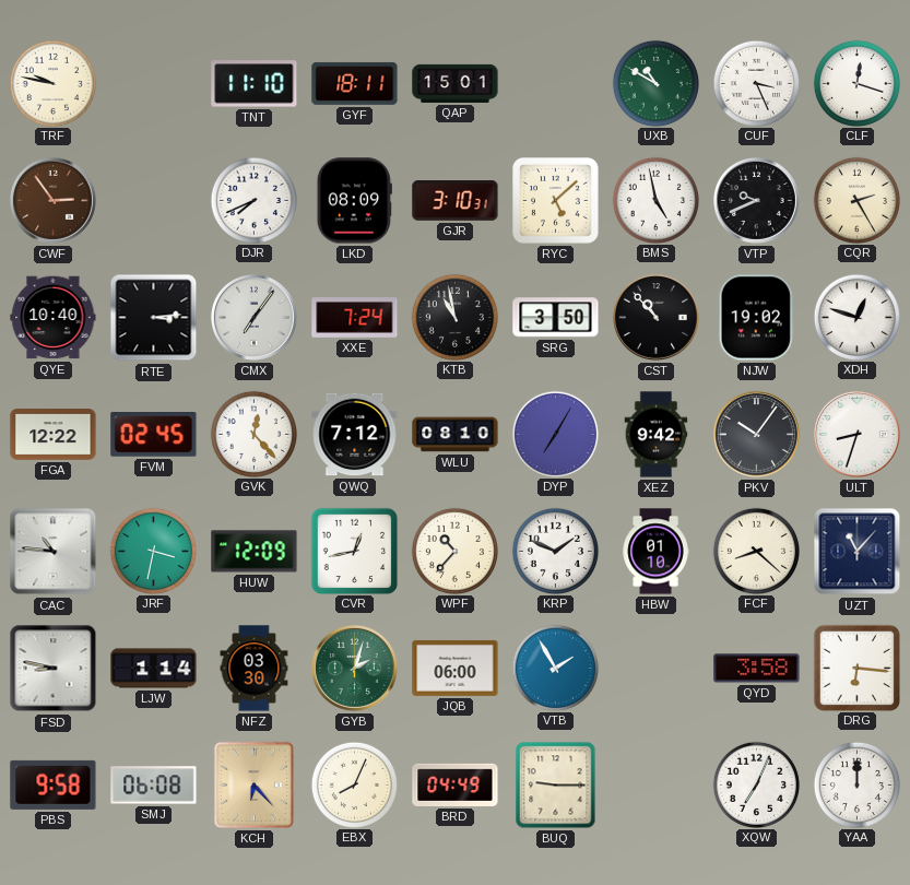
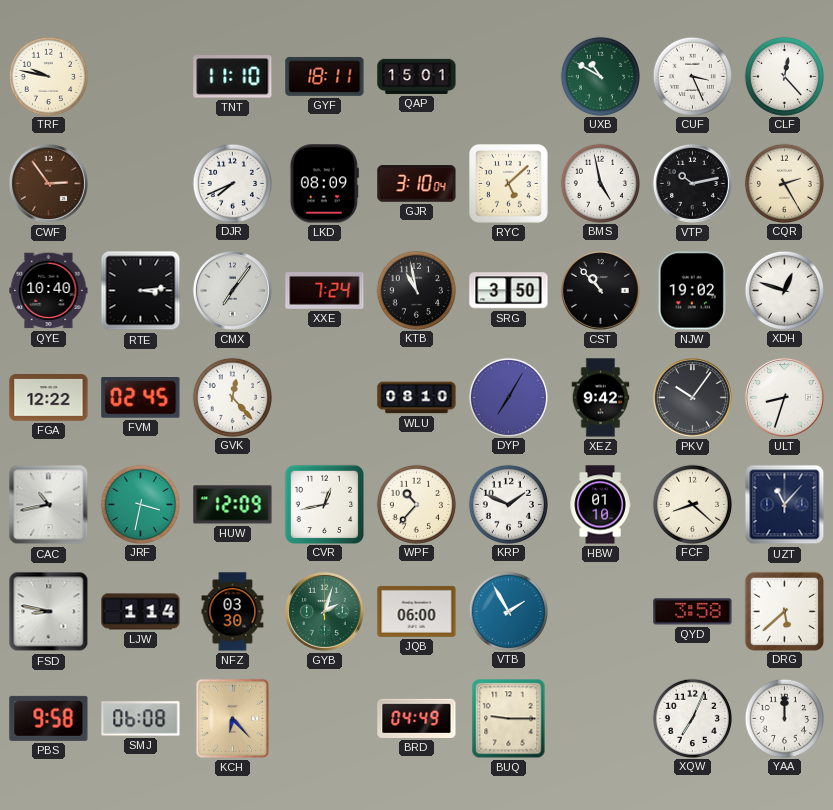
CLF: 12:18 -> 12:23
GJR: 3:10:31 -> 3:10:04
VTP: 9:41 -> 10:13
QWQ: 7:12 -> none
CAC: 10:46 -> 10:43
DRG: 6:16 -> 5:38
EBX: 8:04 -> none
